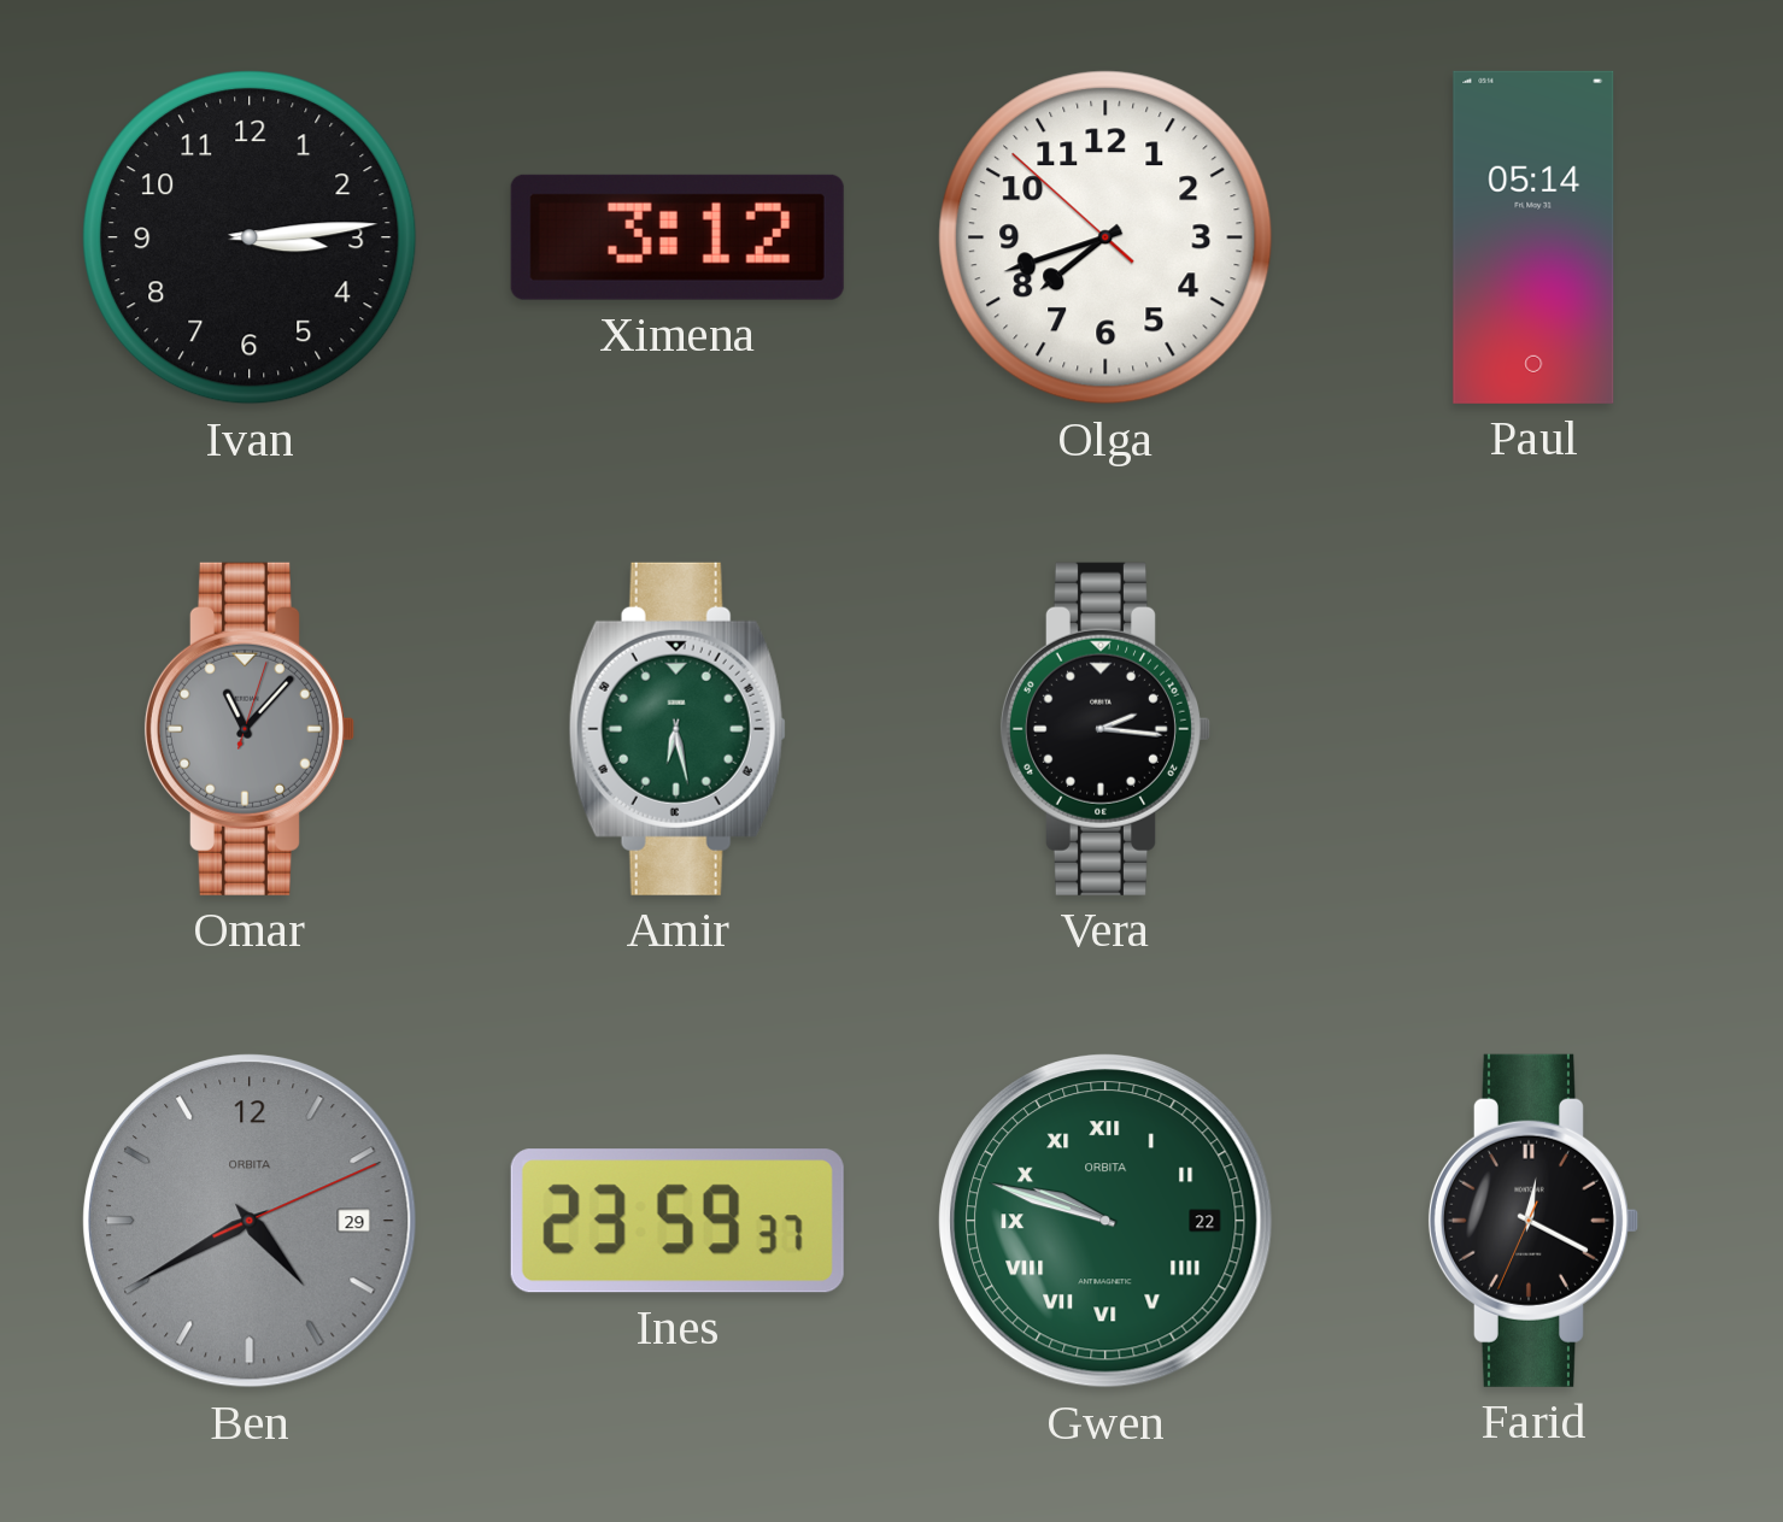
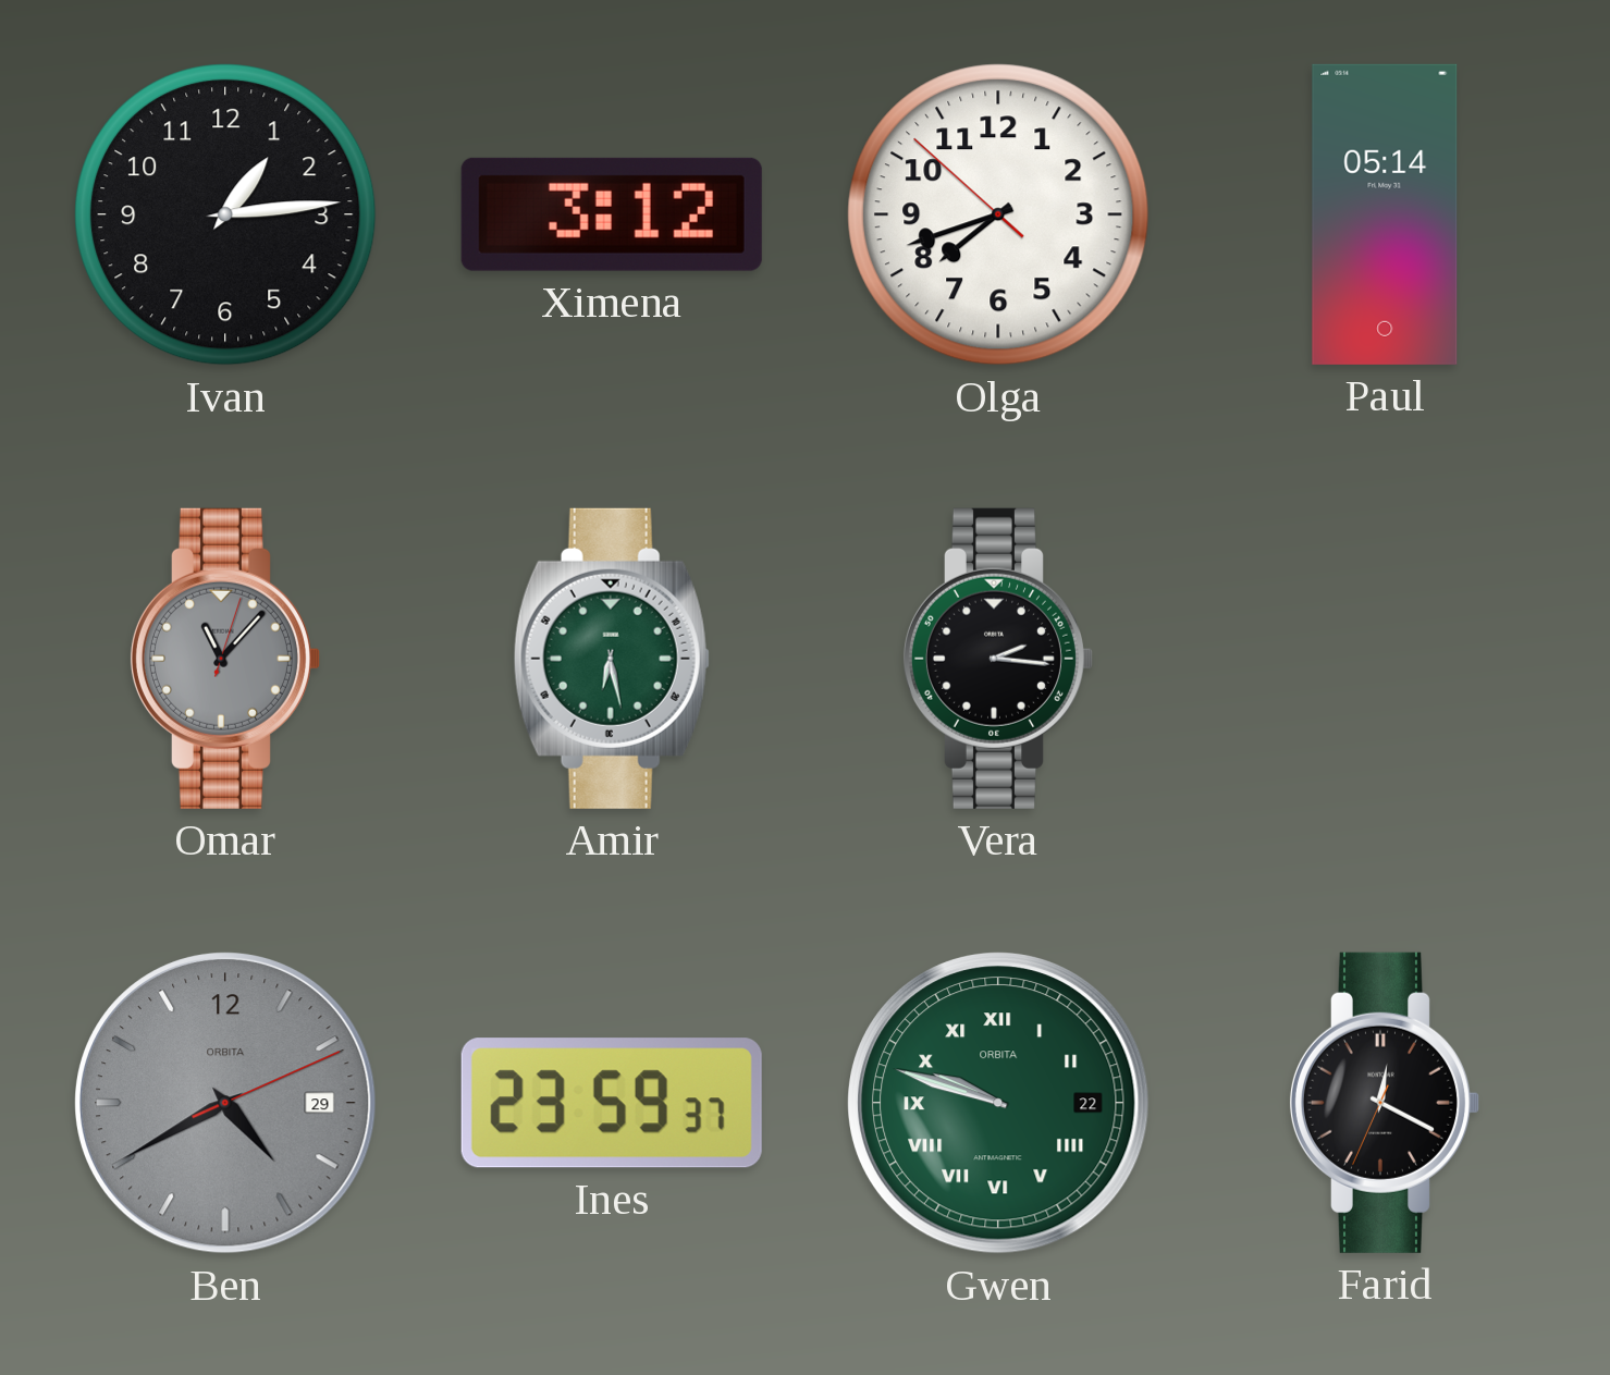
Ivan: 3:14 -> 1:14
